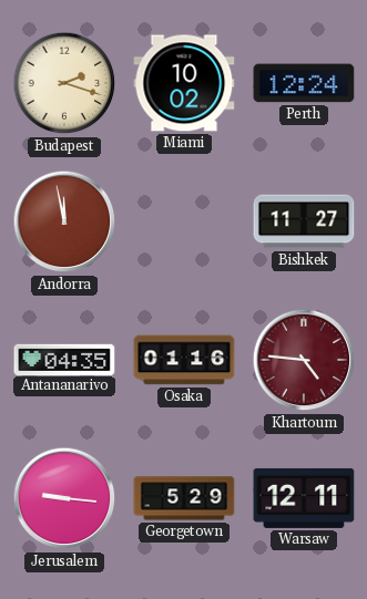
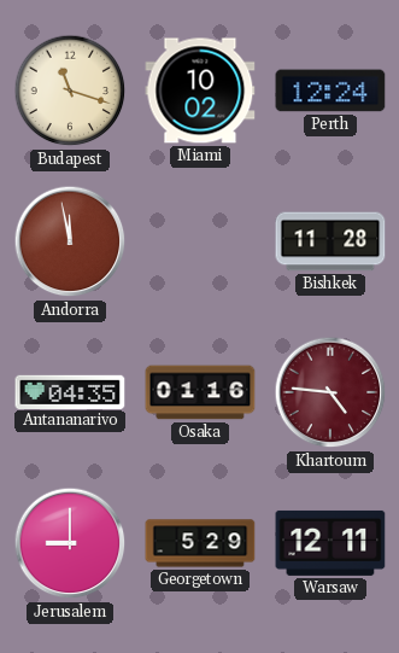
Budapest: 2:18 -> 11:18
Bishkek: 11:27 -> 11:28
Jerusalem: 9:16 -> 9:00
